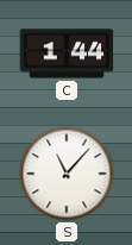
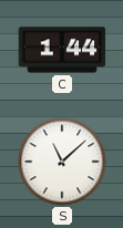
S: 11:07 -> 11:08
